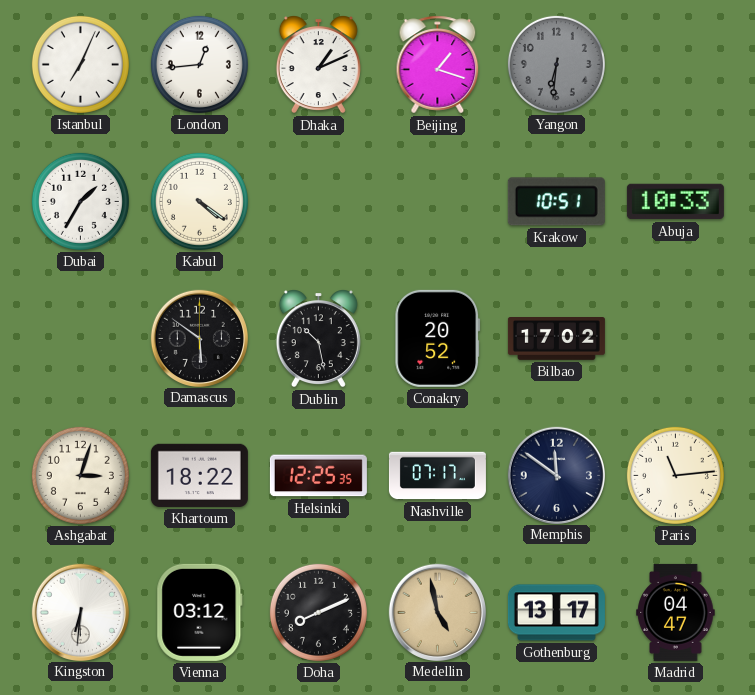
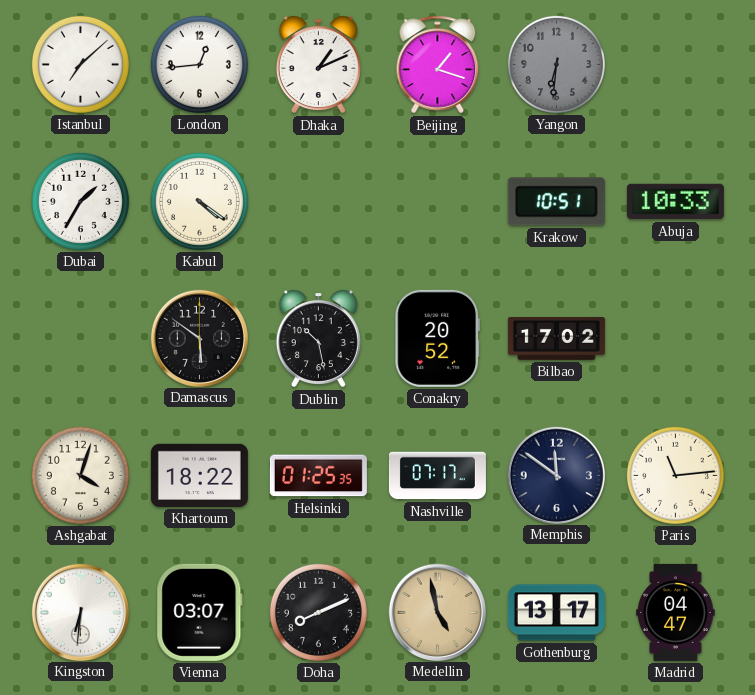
Istanbul: 7:04 -> 7:08
Ashgabat: 3:03 -> 4:03
Helsinki: 12:25 -> 01:25
Vienna: 03:12 -> 03:07
